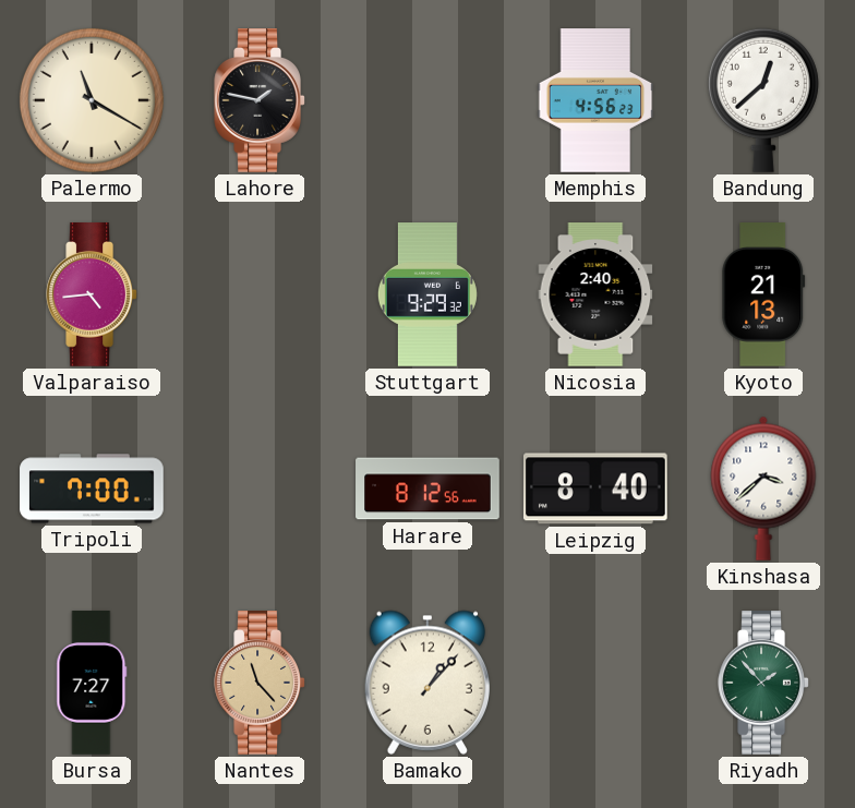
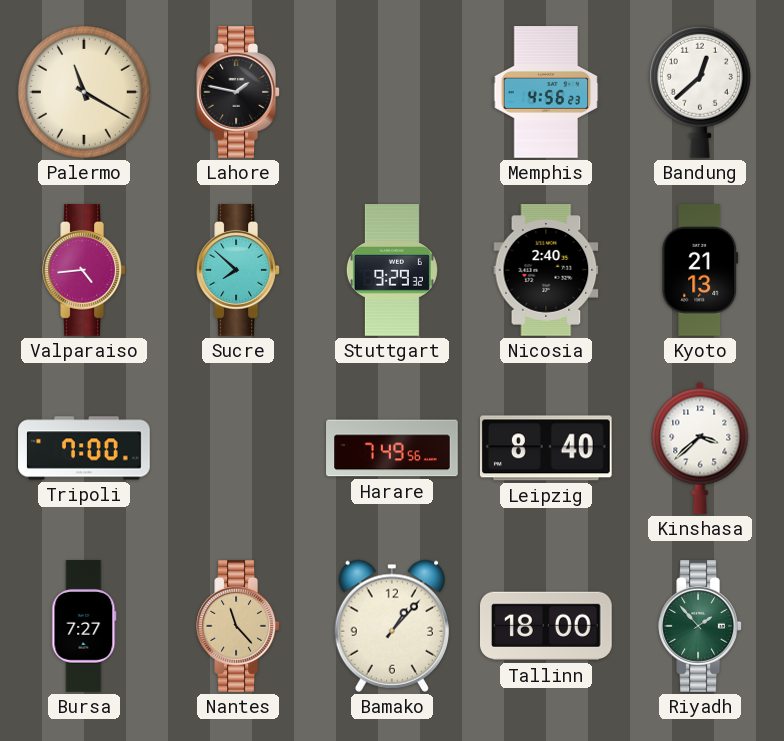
Sucre: none -> 7:52
Harare: 8:12 -> 7:49
Tallinn: none -> 18:00
